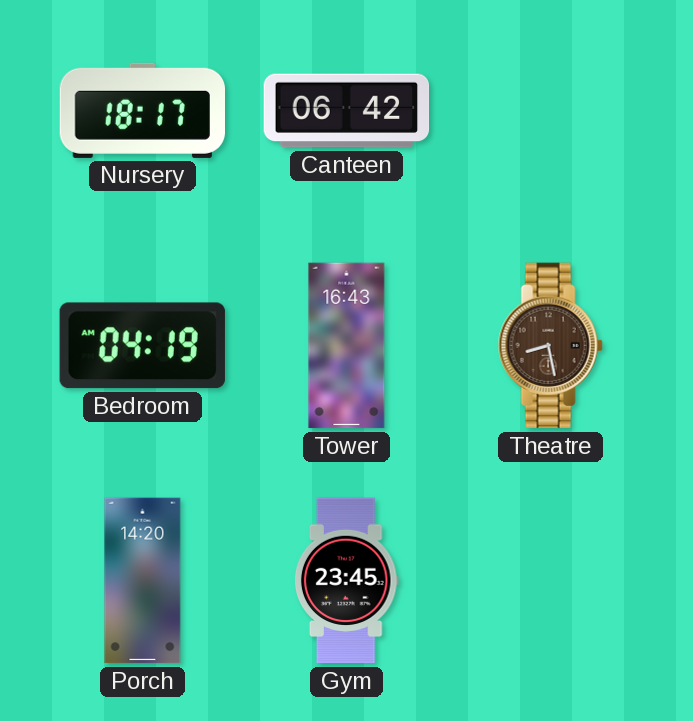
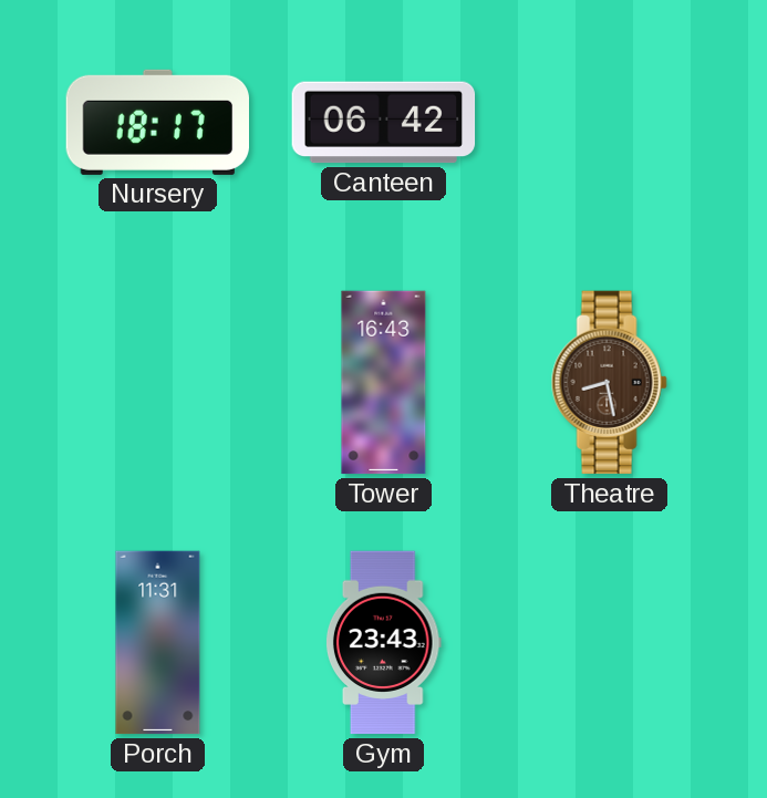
Bedroom: 04:19 -> none
Porch: 14:20 -> 11:31
Gym: 23:45 -> 23:43
